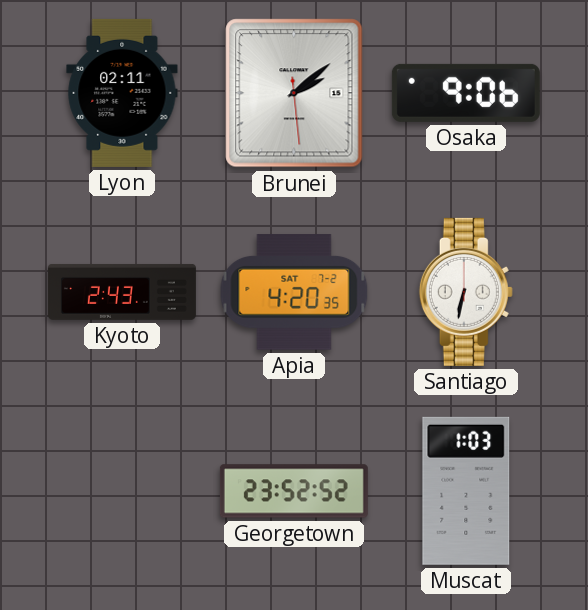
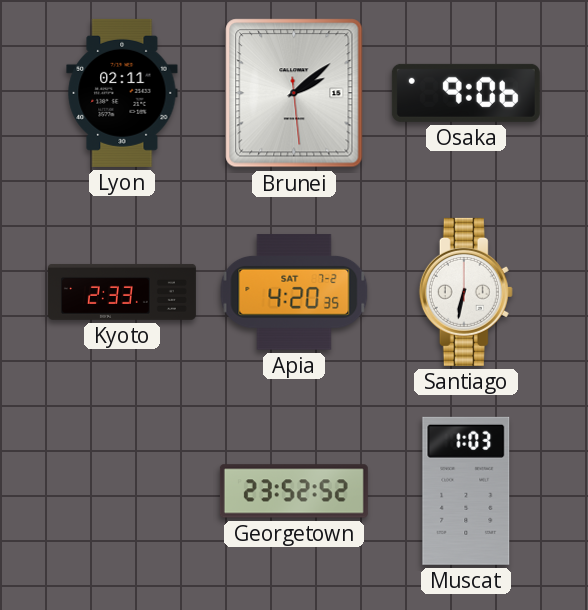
Kyoto: 2:43 -> 2:33
